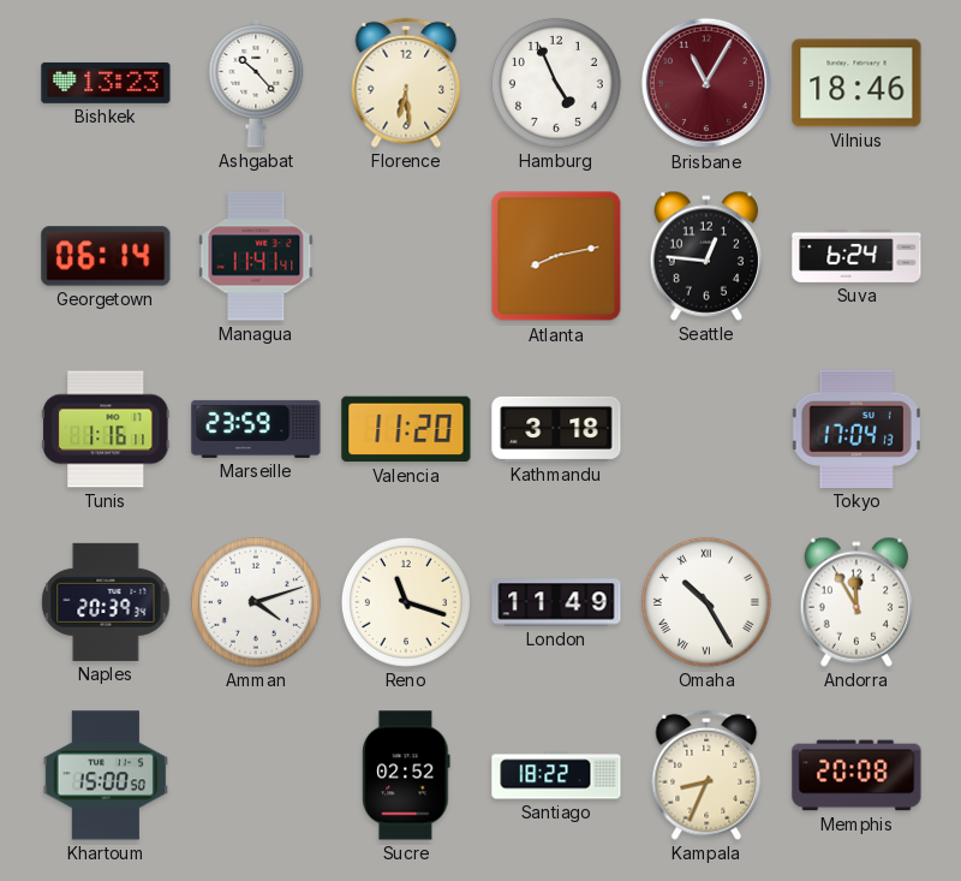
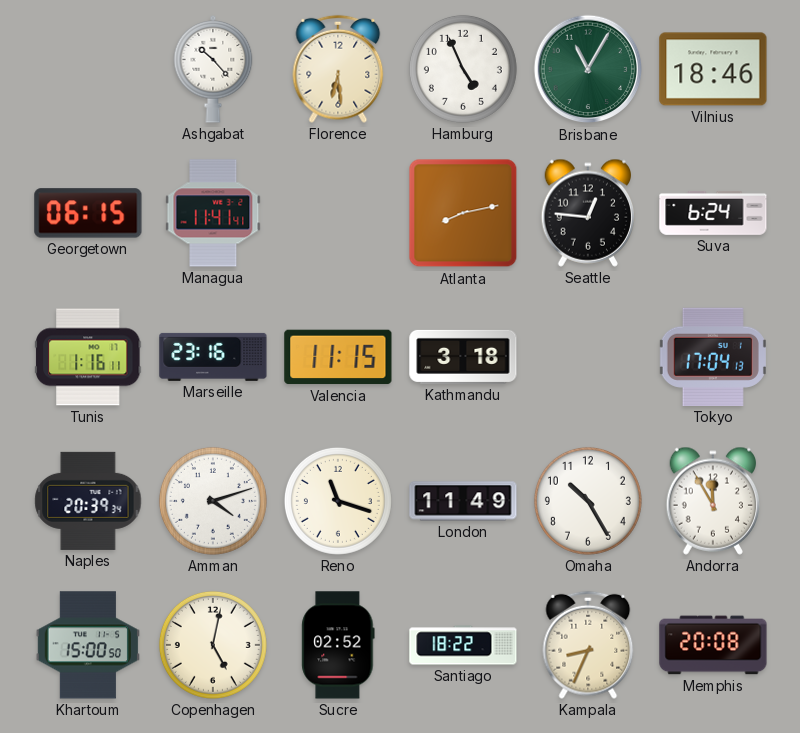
Bishkek: 13:23 -> none
Brisbane dial: burgundy -> green
Georgetown: 06:14 -> 06:15
Marseille: 23:59 -> 23:16
Valencia: 11:20 -> 11:15
Omaha numerals: Roman -> Arabic
Copenhagen: none -> 5:02
